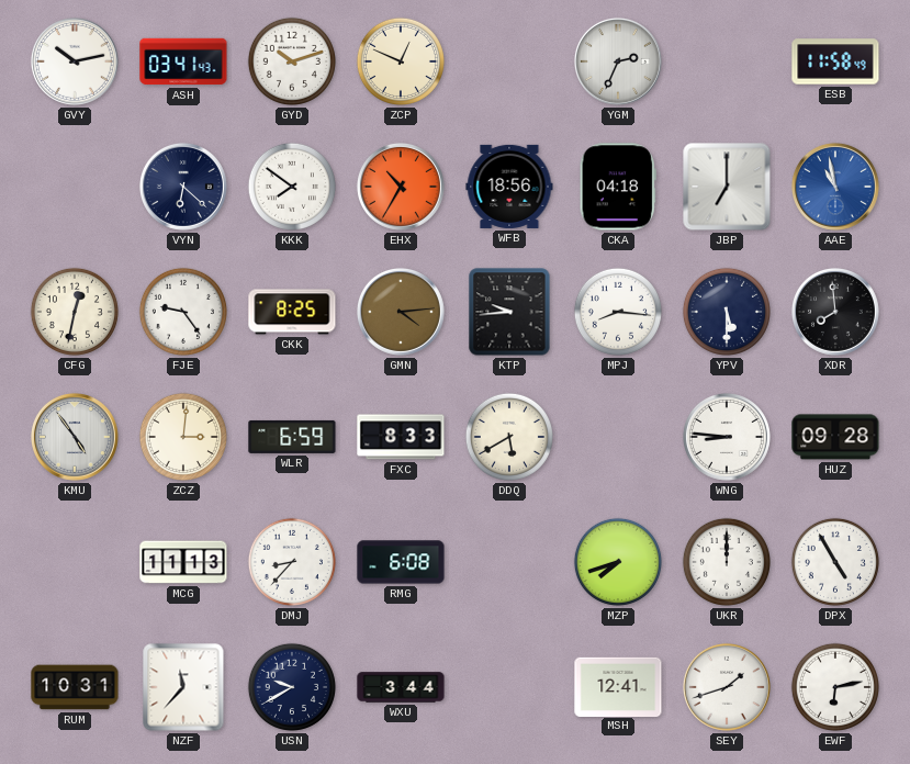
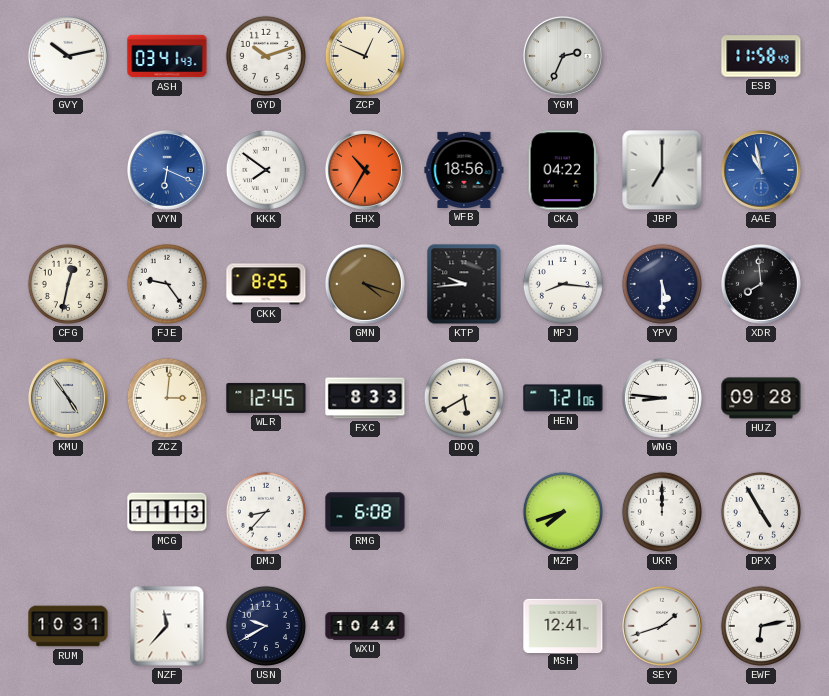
VYN: 6:22 -> 6:19
VYN dial: navy -> blue
CKA: 04:18 -> 04:22
GMN: 4:14 -> 4:18
WLR: 6:59 -> 12:45
HEN: none -> 7:21
WXU: 3:44 -> 10:44
